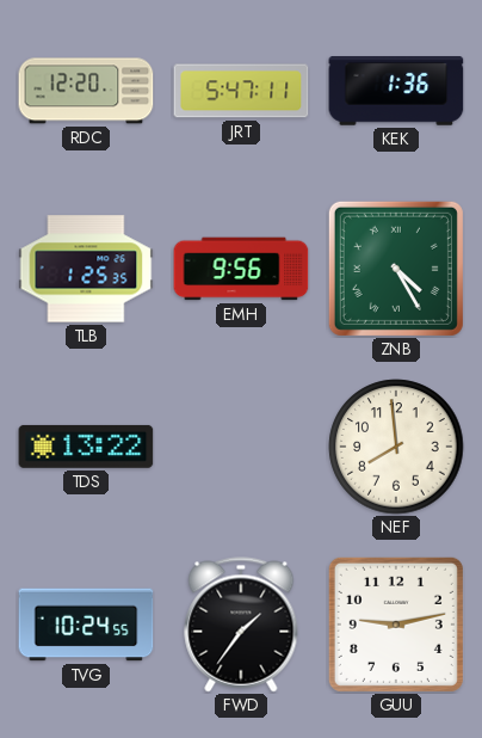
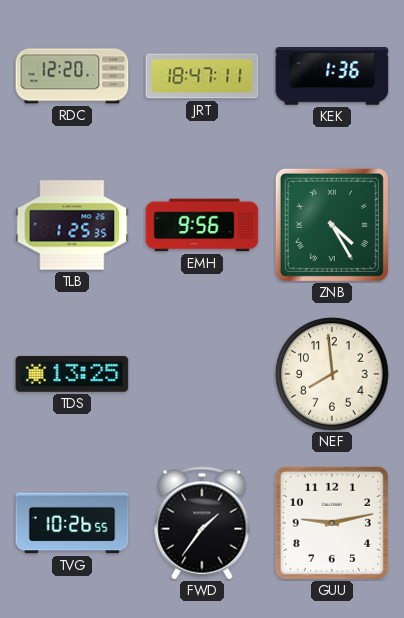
JRT: 5:47 -> 18:47
TDS: 13:22 -> 13:25
TVG: 10:24 -> 10:26
